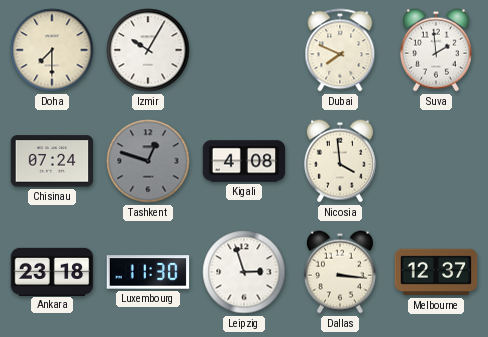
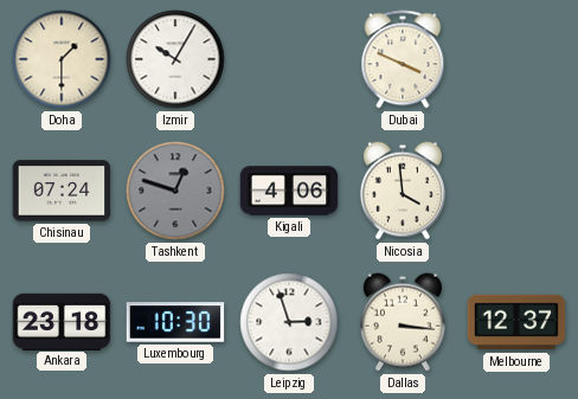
Doha: 7:30 -> 1:30
Dubai: 7:49 -> 3:49
Suva: 1:59 -> none
Kigali: 4:08 -> 4:06
Luxembourg: 11:30 -> 10:30
